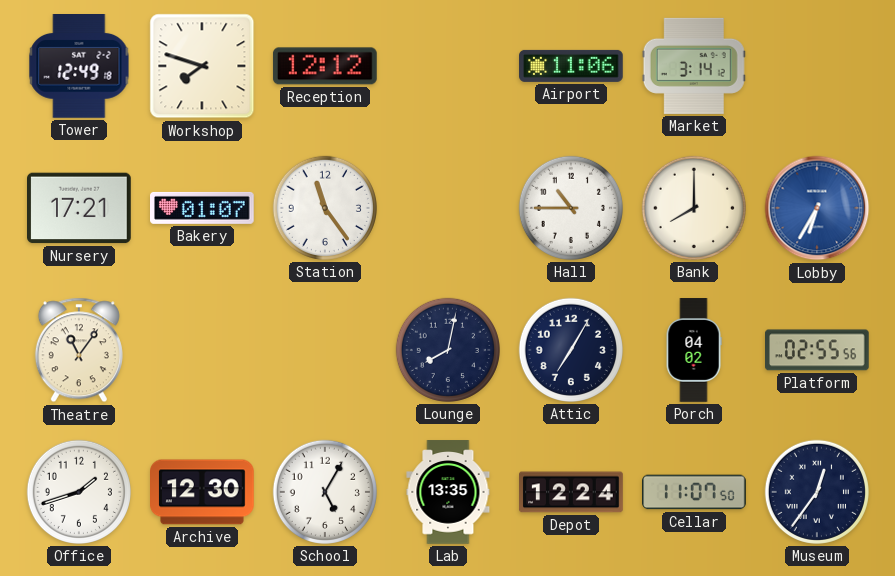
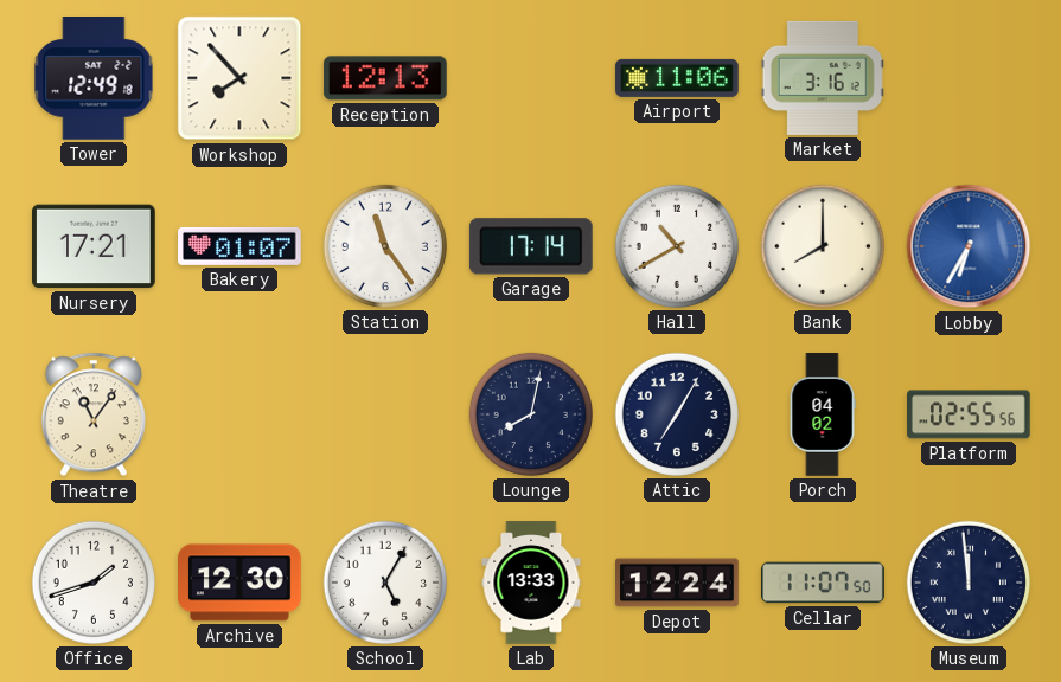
Workshop: 7:48 -> 7:53
Reception: 12:12 -> 12:13
Market: 3:14 -> 3:16
Garage: none -> 17:14
Hall: 10:45 -> 10:40
Lab: 13:35 -> 13:33
Museum: 12:36 -> 11:59
